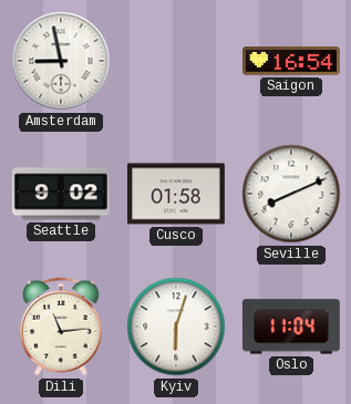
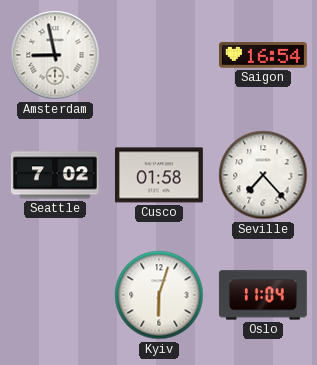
Seattle: 9:02 -> 7:02
Seville: 8:11 -> 7:23
Dili: 11:14 -> none
